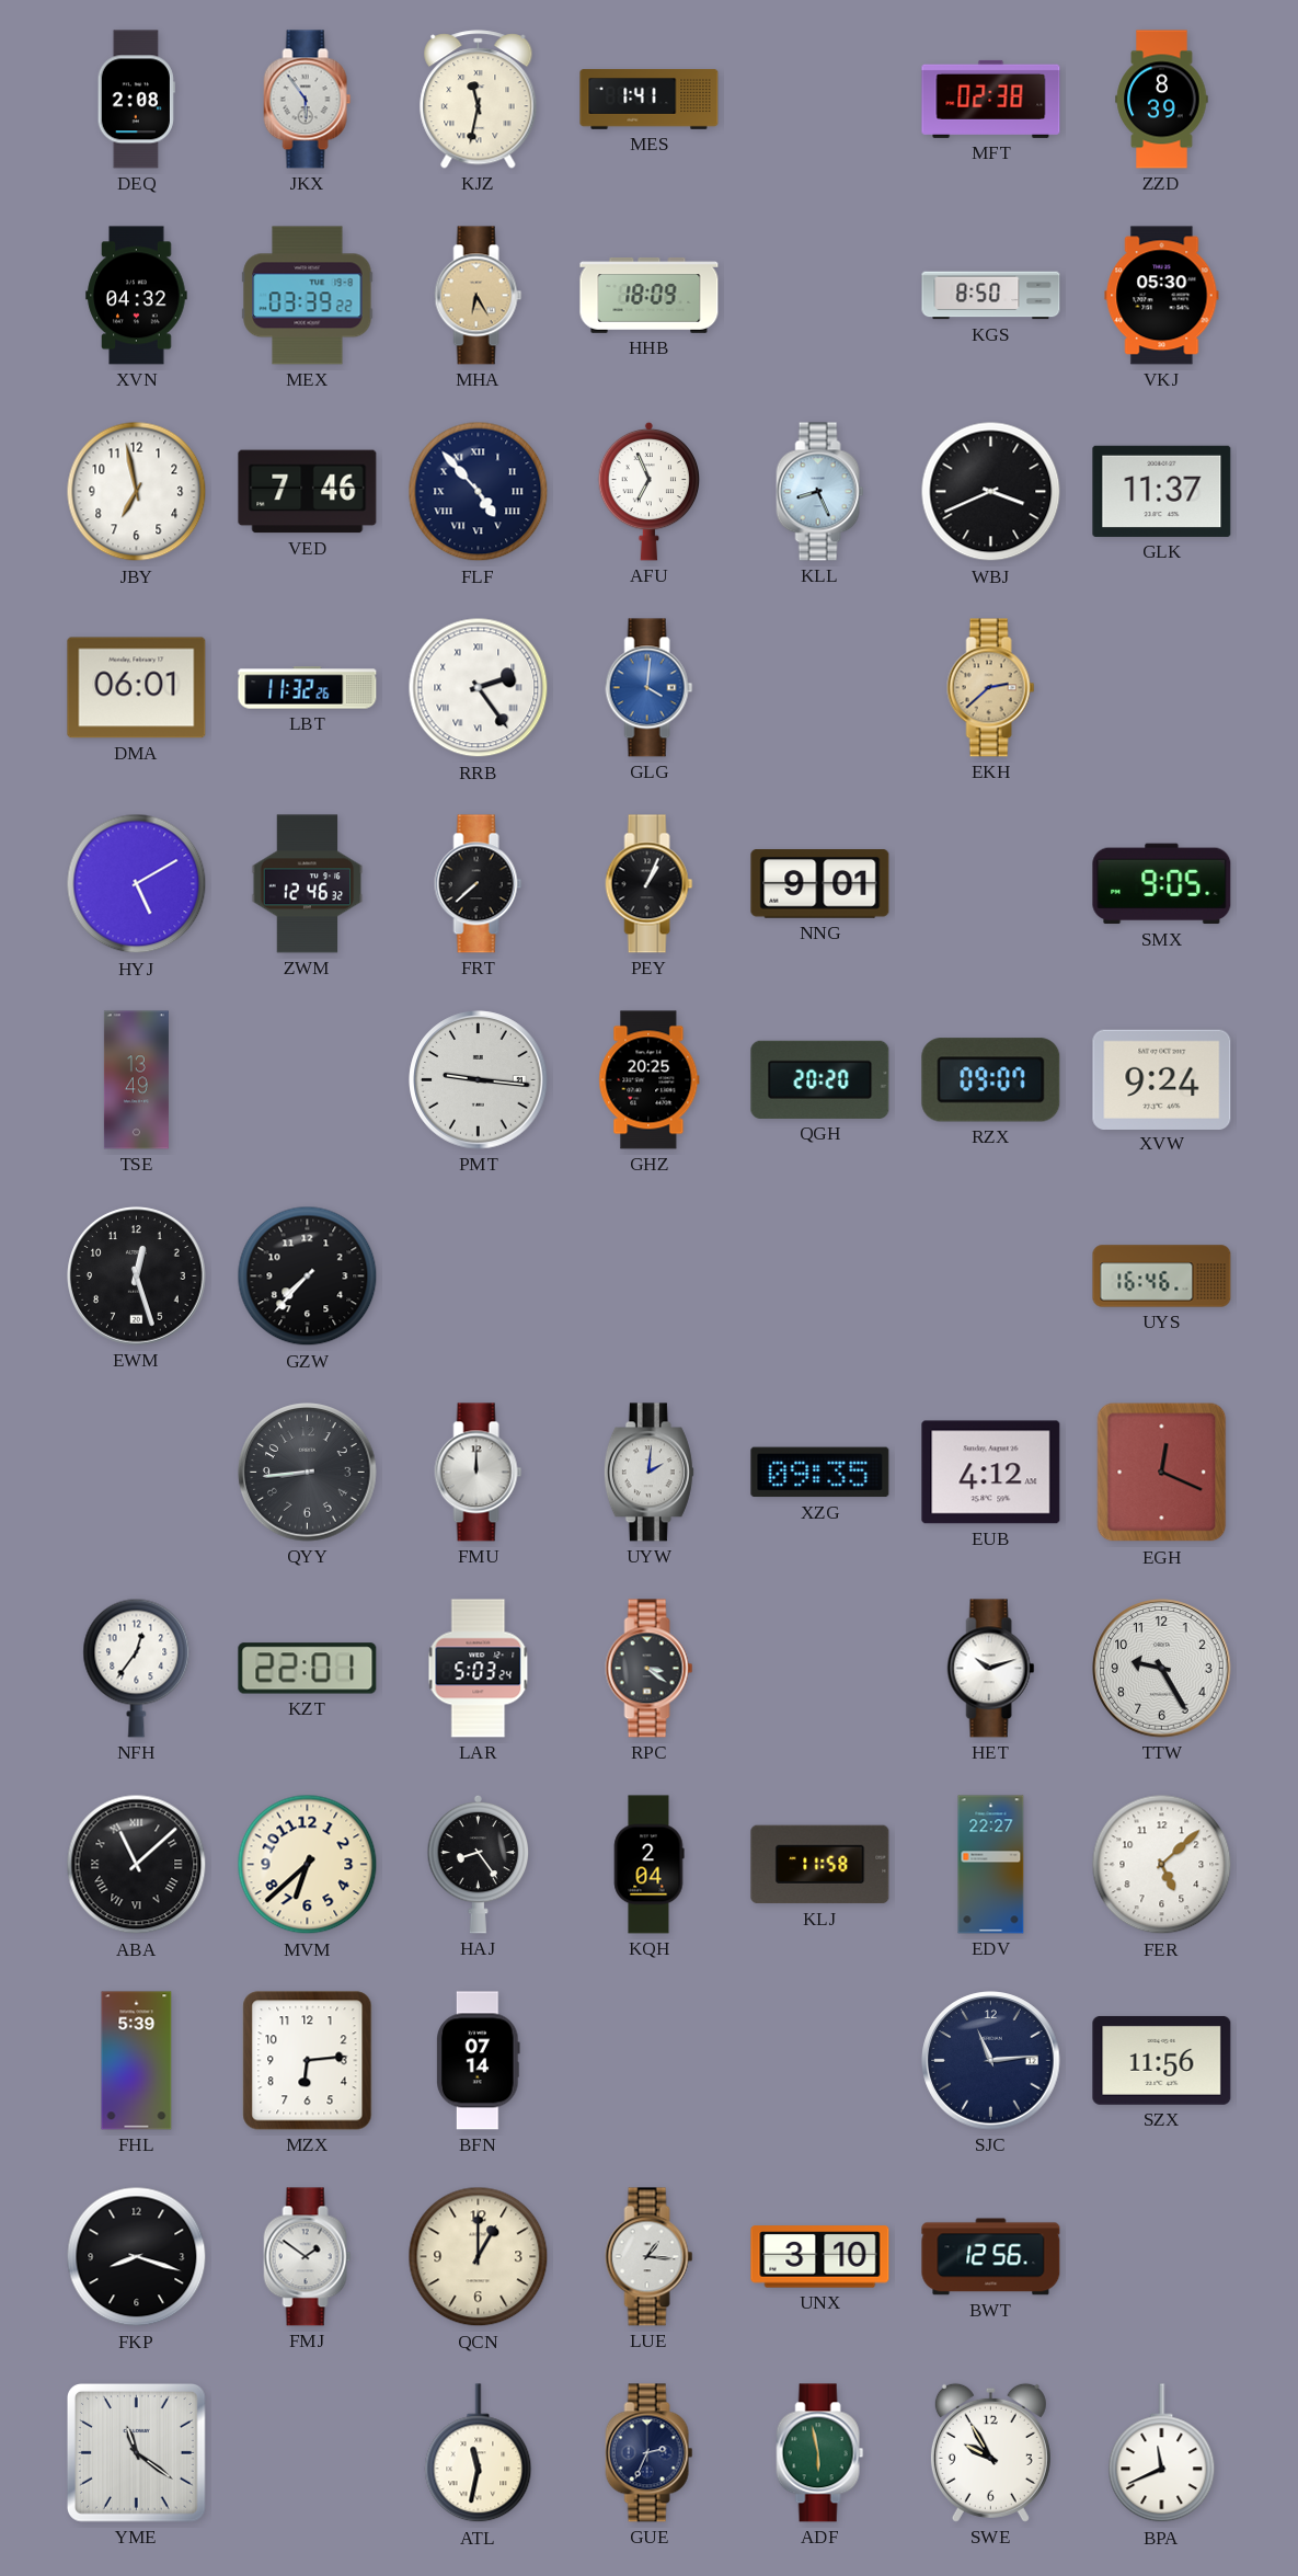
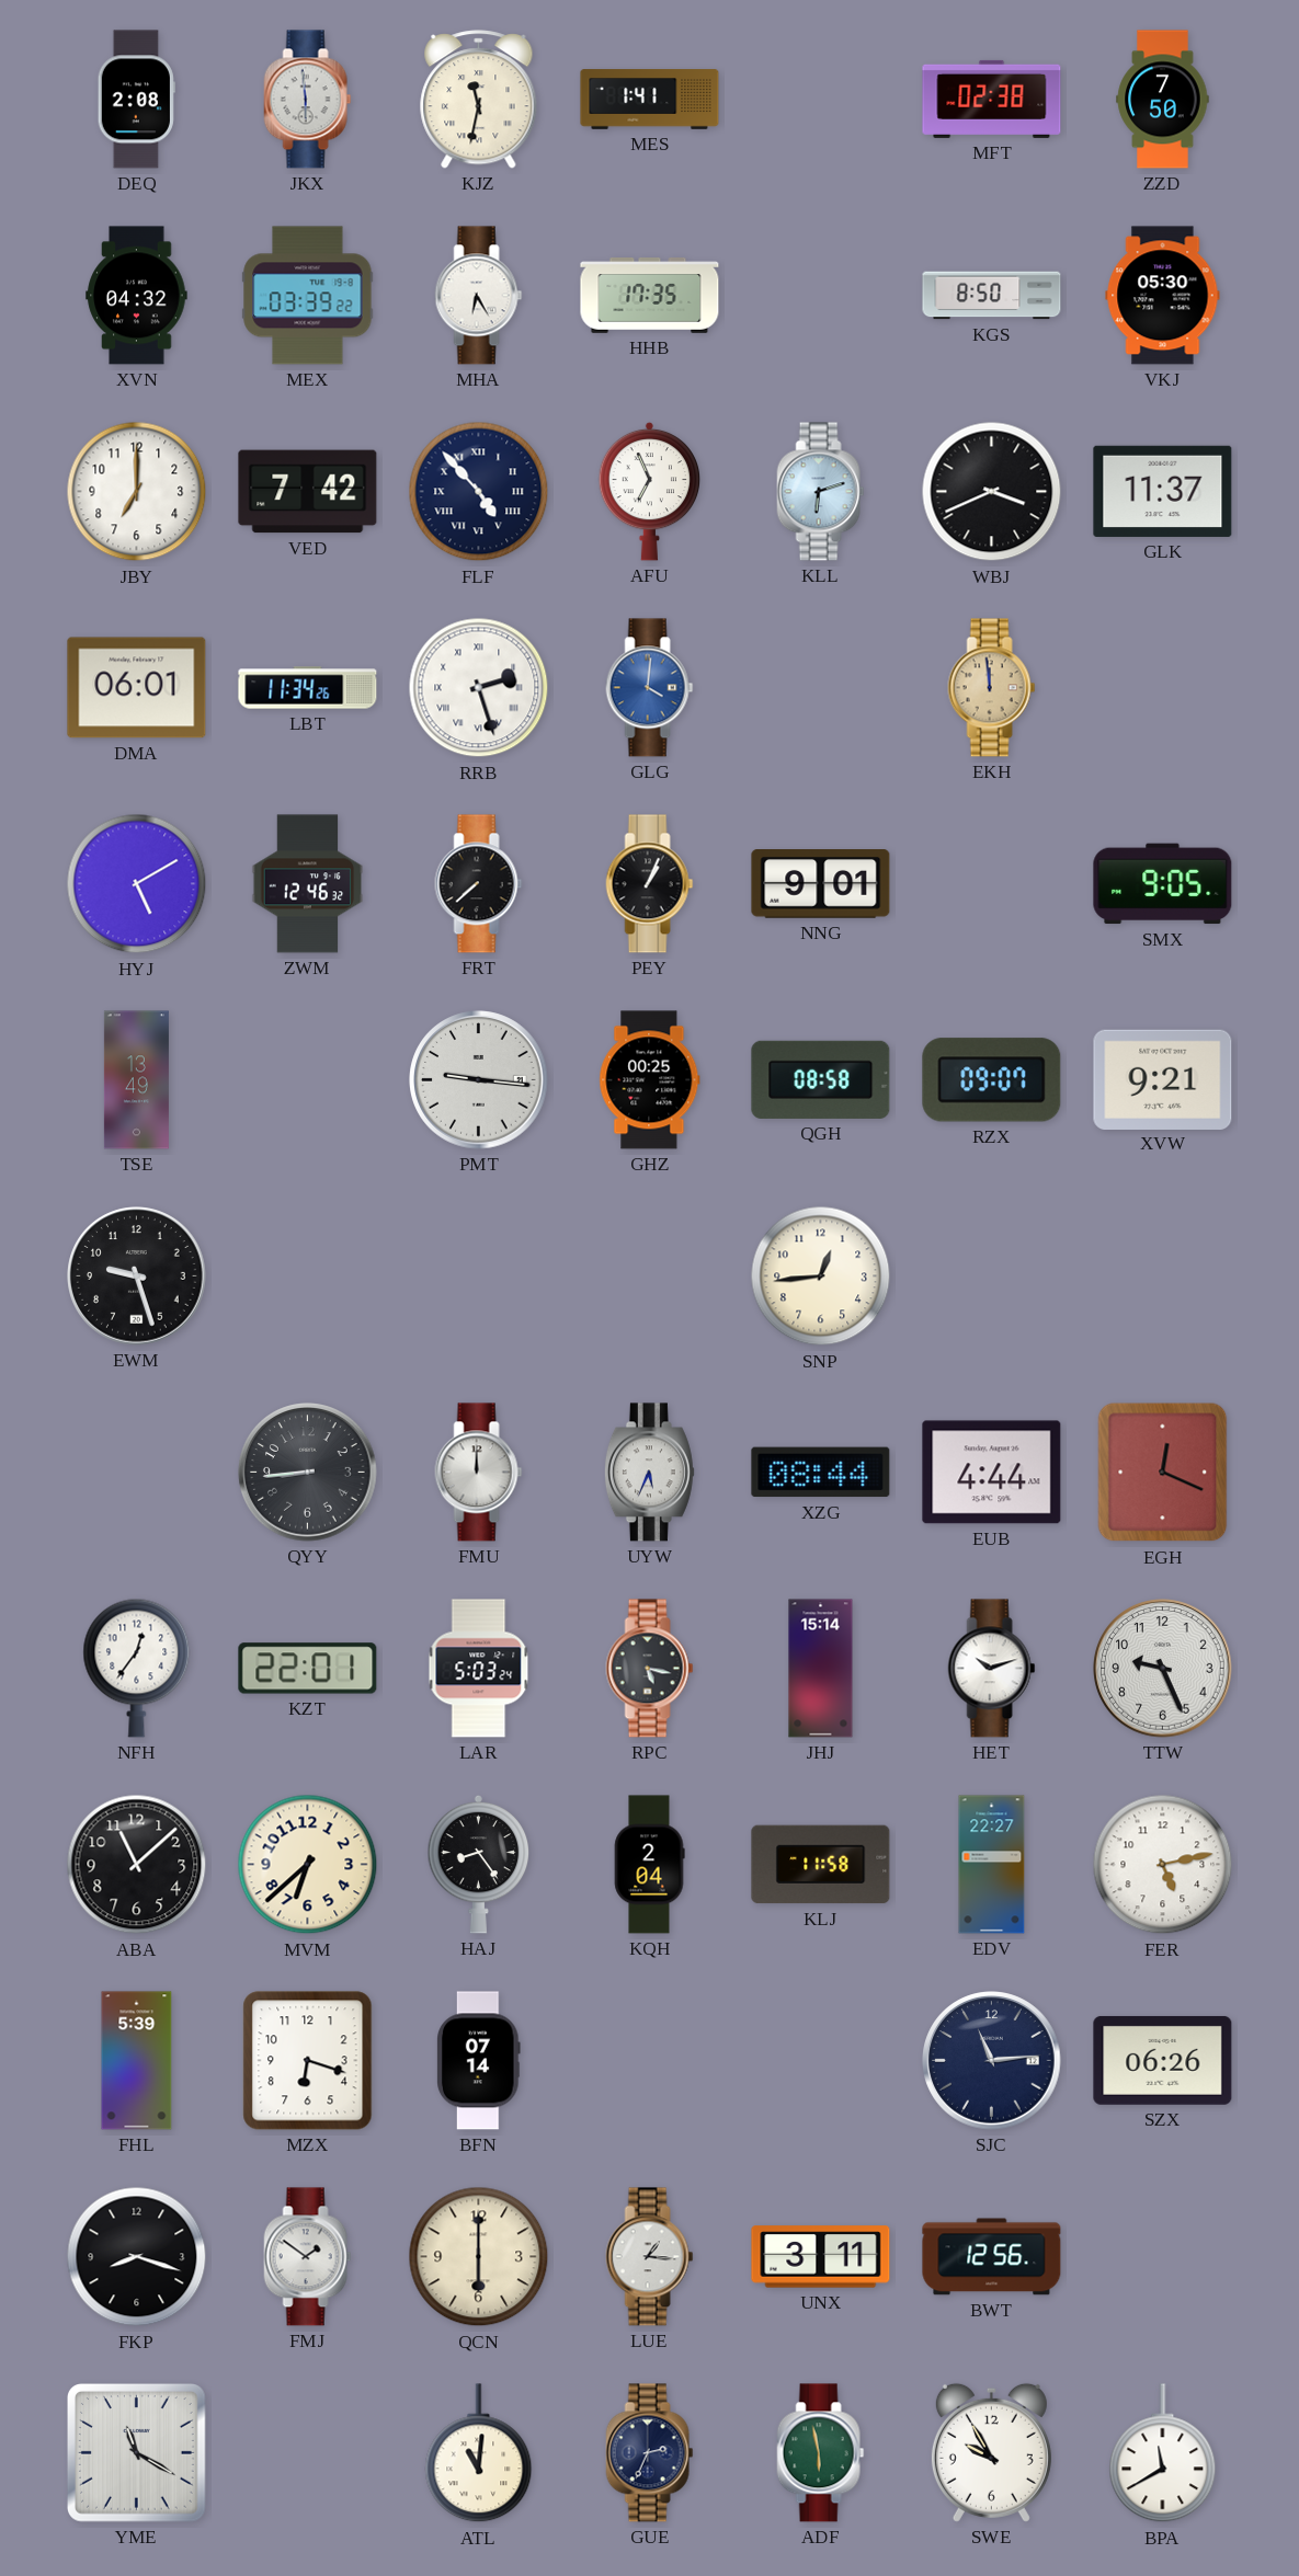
JKX: 5:54 -> 5:59
ZZD: 8:39 -> 7:50
MHA dial: champagne -> white
HHB: 18:09 -> 17:35
JBY: 6:58 -> 7:00
VED: 7:46 -> 7:42
KLL: 8:26 -> 6:12
LBT: 11:32 -> 11:34
RRB: 2:24 -> 2:27
EKH: 2:38 -> 11:59
GHZ: 20:25 -> 00:25
QGH: 20:20 -> 08:58
XVW: 9:24 -> 9:21
EWM: 12:27 -> 9:27
GZW: 7:37 -> none
SNP: none -> 12:44
UYS: 16:46 -> none
UYW: 2:01 -> 5:34
XZG: 09:35 -> 08:44
EUB: 4:12 -> 4:44
RPC: 3:21 -> 5:17
JHJ: none -> 15:14
TTW: 9:25 -> 9:26
ABA numerals: Roman -> Arabic
FER: 5:08 -> 5:13
MZX: 6:14 -> 6:18
SZX: 11:56 -> 06:26
QCN: 1:00 -> 6:00
UNX: 3:10 -> 3:11
YME: 11:21 -> 11:20
ATL: 11:32 -> 11:01
BPA: 11:41 -> 11:40
